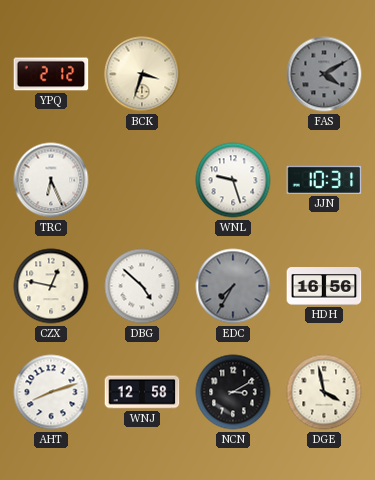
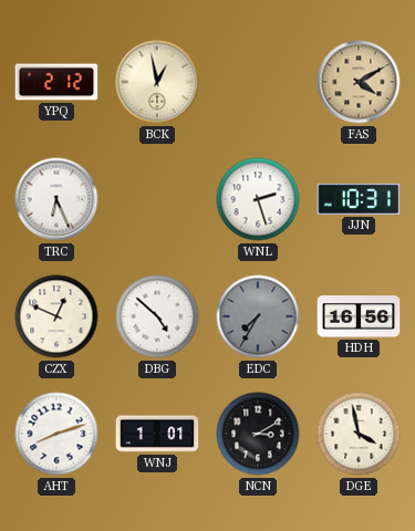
BCK: 3:33 -> 12:58
FAS dial: grey -> champagne
WNL: 9:27 -> 2:27
CZX: 12:47 -> 12:49
WNJ: 12:58 -> 1:01
